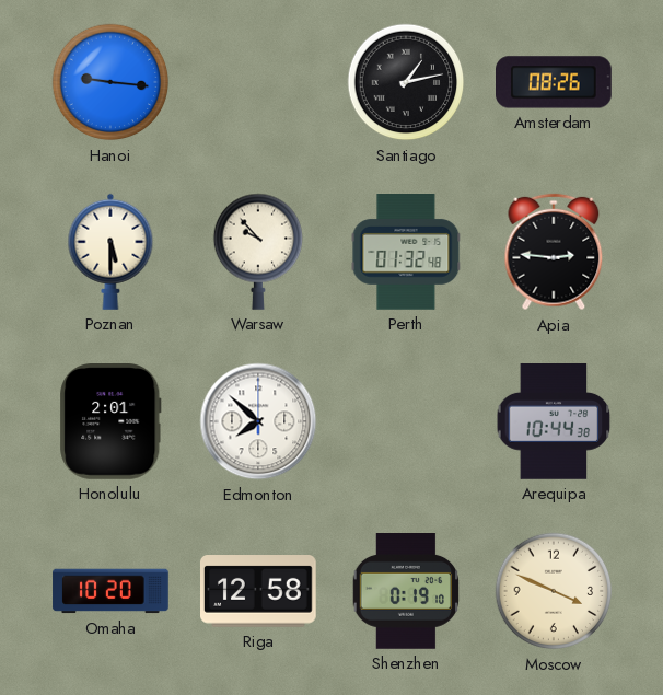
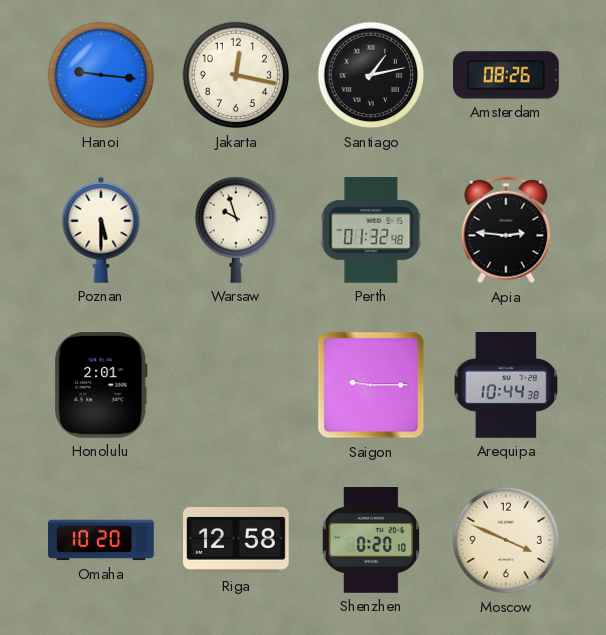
Jakarta: none -> 12:17
Warsaw: 9:53 -> 9:57
Edmonton: 7:52 -> none
Saigon: none -> 9:15
Shenzhen: 0:19 -> 0:20
